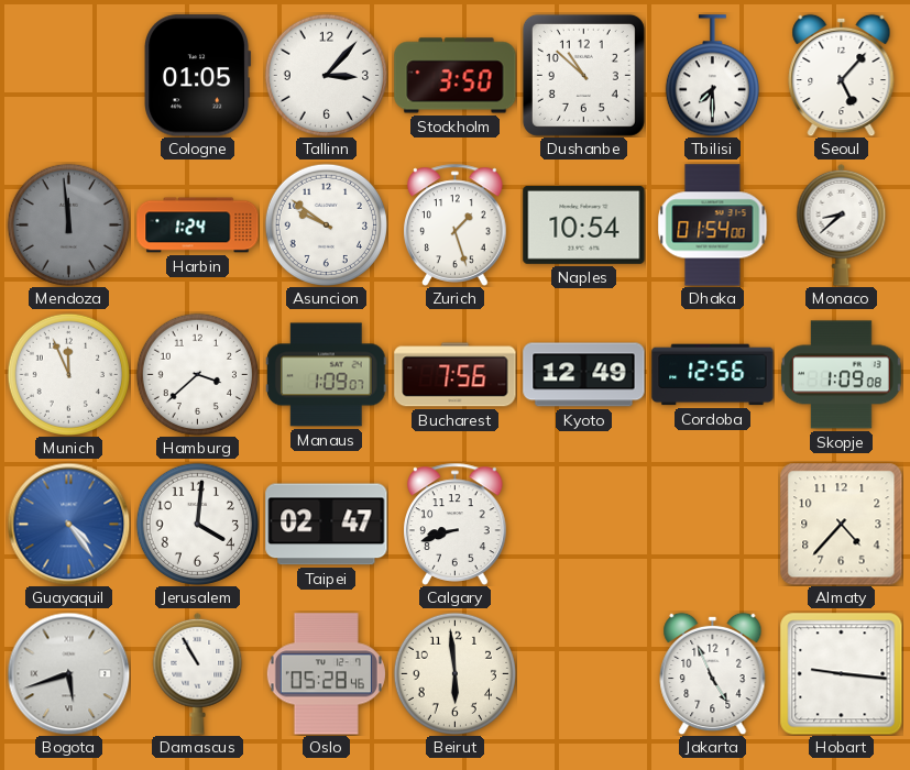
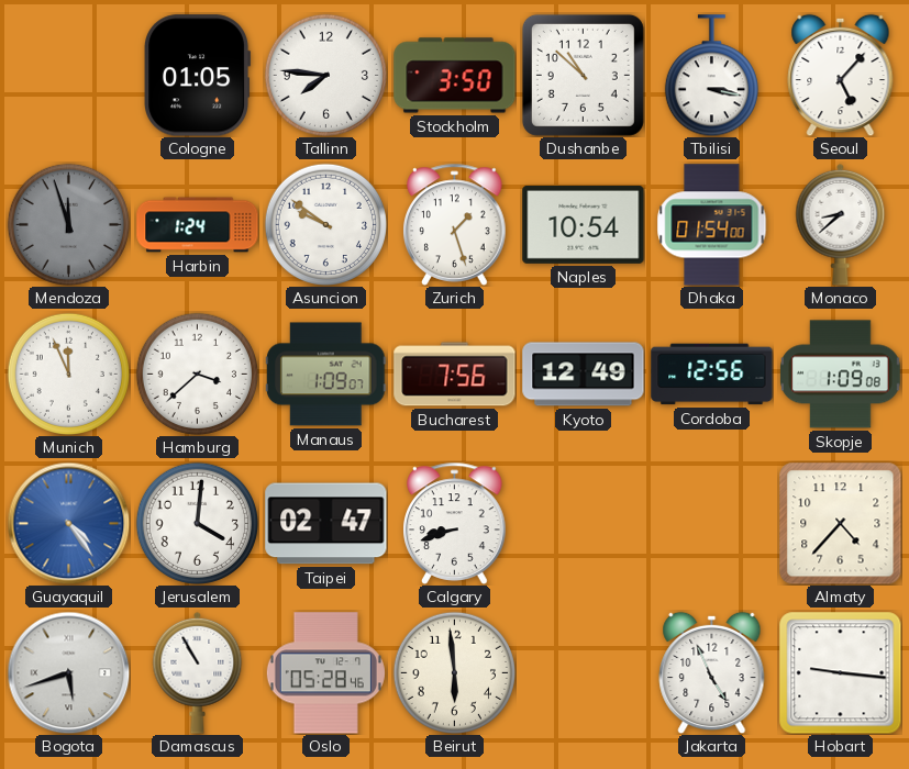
Tallinn: 3:07 -> 7:46
Tbilisi: 7:30 -> 3:17
Mendoza: 11:59 -> 11:57
